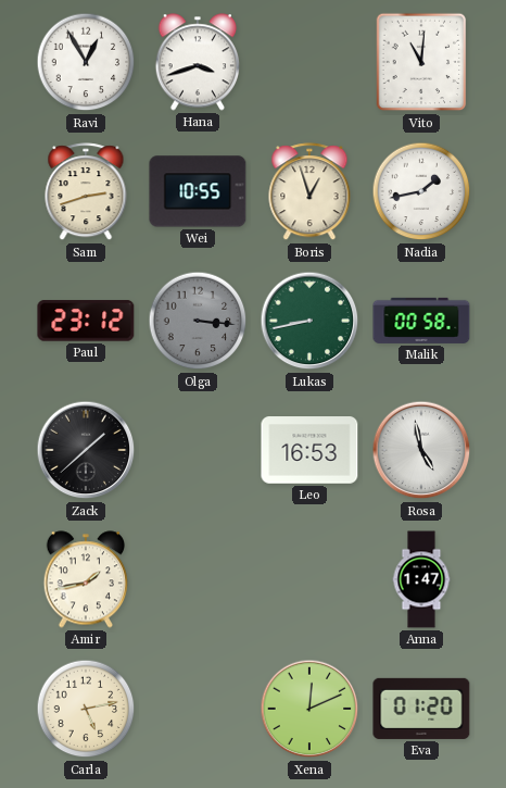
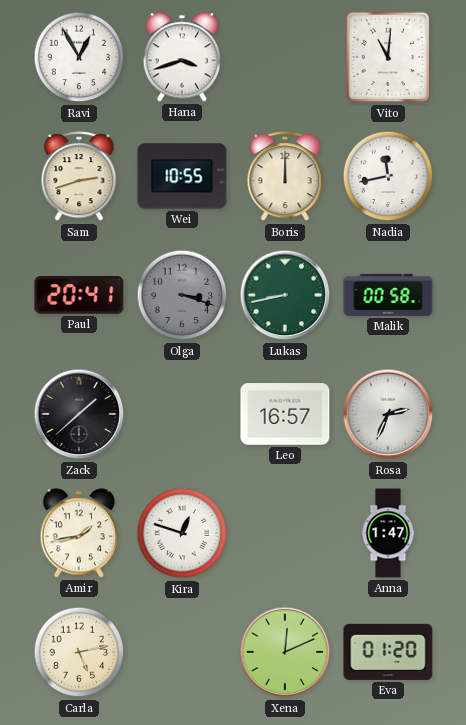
Boris: 12:57 -> 12:00
Nadia: 1:43 -> 11:43
Paul: 23:12 -> 20:41
Olga: 3:16 -> 3:18
Leo: 16:53 -> 16:57
Rosa: 4:58 -> 2:34
Kira: none -> 12:48
